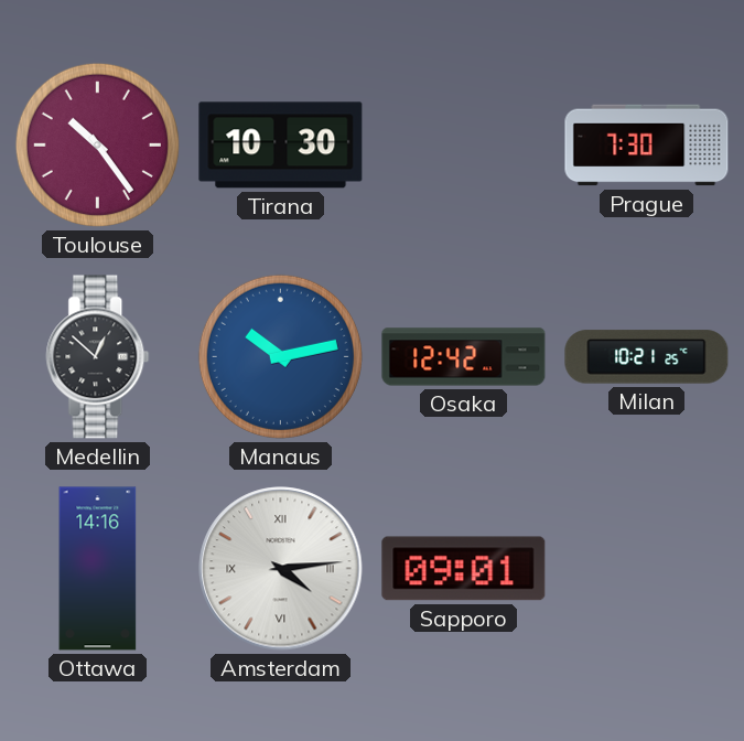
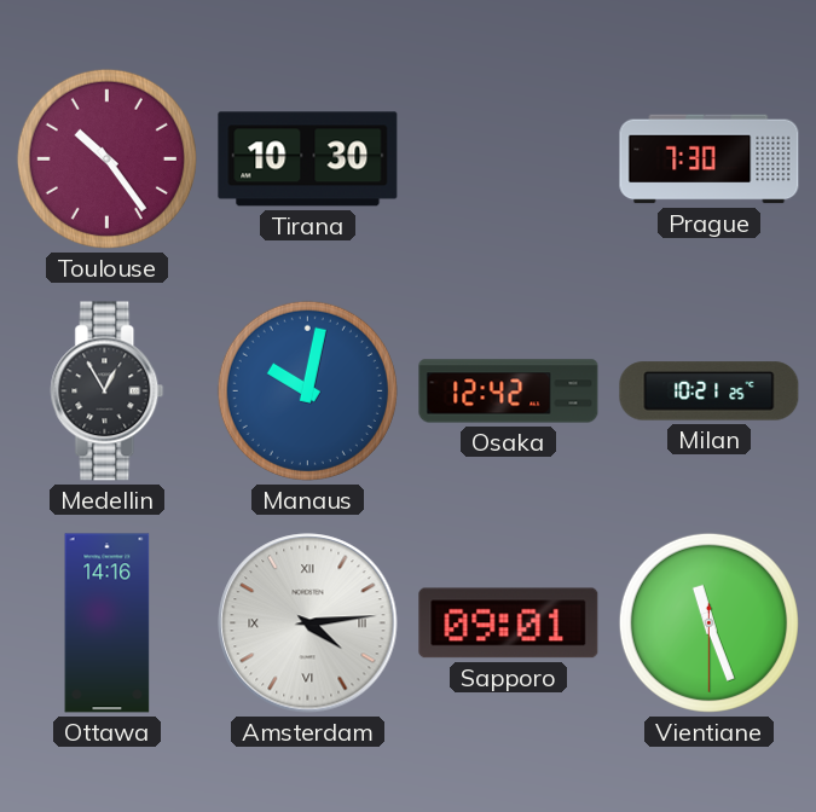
Medellin: 12:52 -> 12:55
Manaus: 10:13 -> 10:02
Vientiane: none -> 11:26
